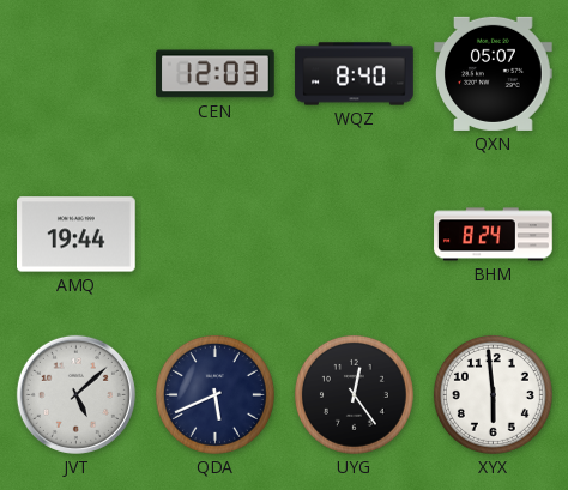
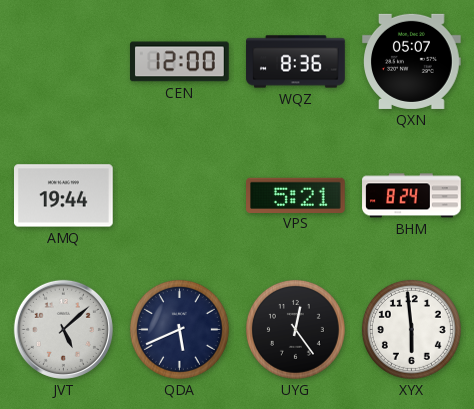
CEN: 12:03 -> 12:00
WQZ: 8:40 -> 8:36
VPS: none -> 5:21
